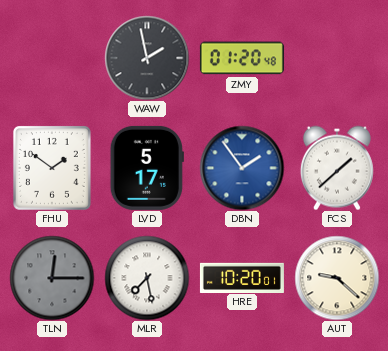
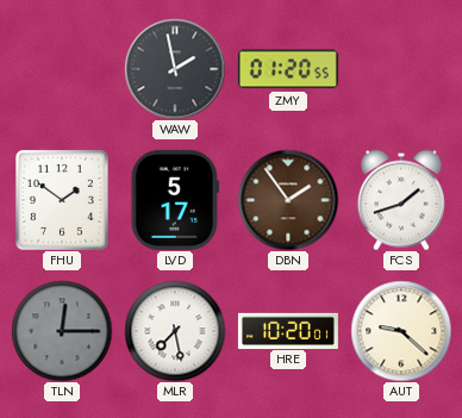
ZMY: 01:20:48 -> 01:20:55
DBN dial: blue -> brown
FCS: 1:38 -> 1:42
